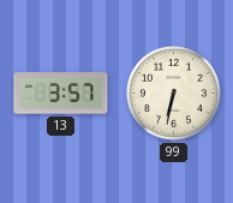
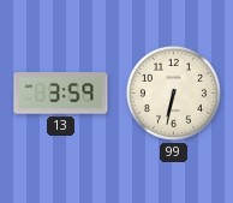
13: 3:57 -> 3:59
